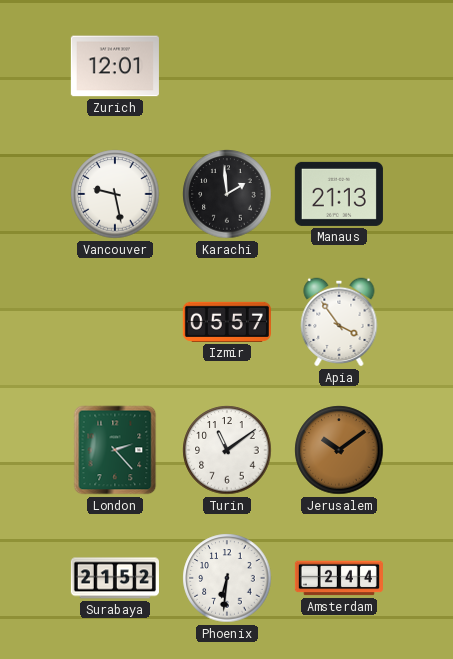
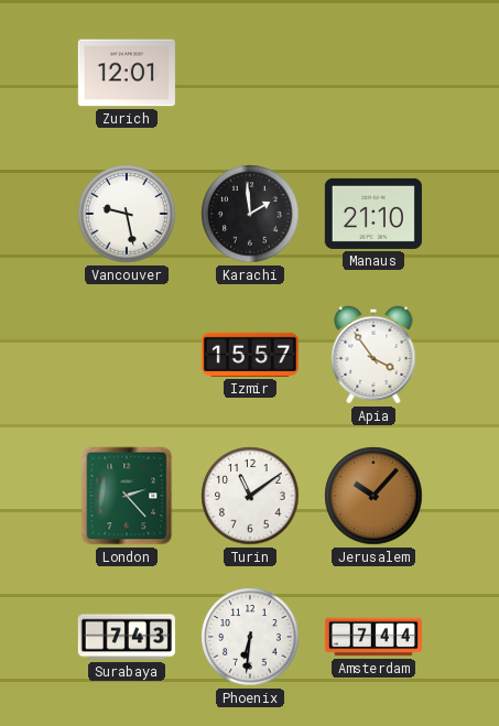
Manaus: 21:13 -> 21:10
Izmir: 05:57 -> 15:57
Jerusalem: 10:09 -> 10:07
Surabaya: 21:52 -> 7:43
Amsterdam: 2:44 -> 7:44
